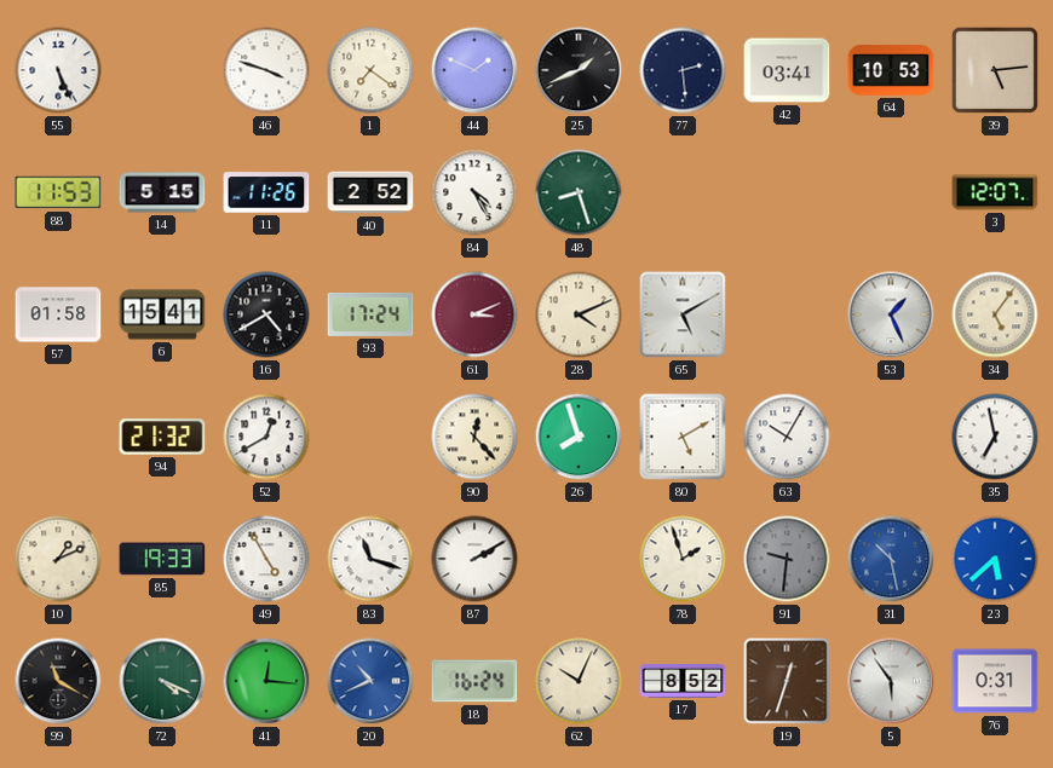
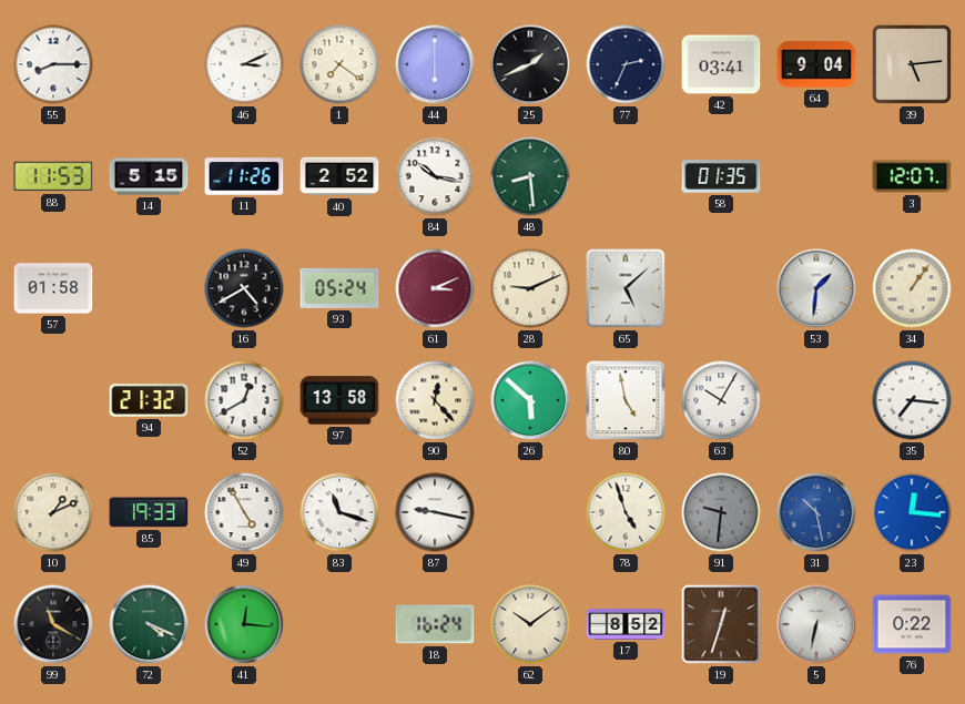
55: 5:26 -> 8:15
46: 3:48 -> 3:11
44: 1:49 -> 6:00
77: 2:29 -> 2:34
64: 10:53 -> 9:04
84: 4:25 -> 10:17
48: 8:27 -> 8:29
58: none -> 01:35
6: 15:41 -> none
93: 17:24 -> 05:24
28: 4:11 -> 9:11
65: 5:10 -> 5:08
53: 1:26 -> 1:31
34: 5:06 -> 1:06
97: none -> 13:58
26: 7:57 -> 5:52
80: 5:10 -> 4:58
35: 6:58 -> 7:16
87: 2:10 -> 9:17
78: 1:57 -> 4:57
23: 5:38 -> 12:16
20: 10:41 -> none
62: 10:04 -> 10:09
5: 5:54 -> 6:32
76: 0:31 -> 0:22
